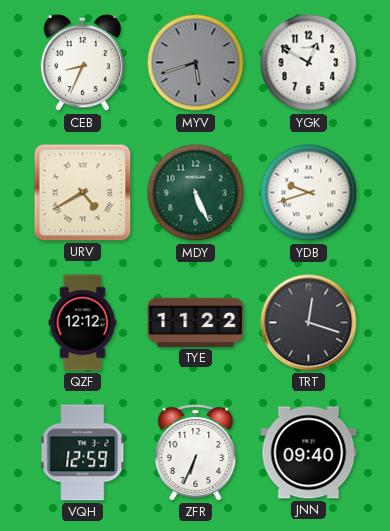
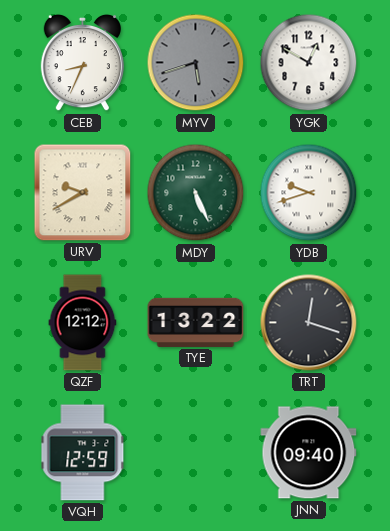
URV: 4:40 -> 9:40
TYE: 11:22 -> 13:22
ZFR: 6:34 -> none
